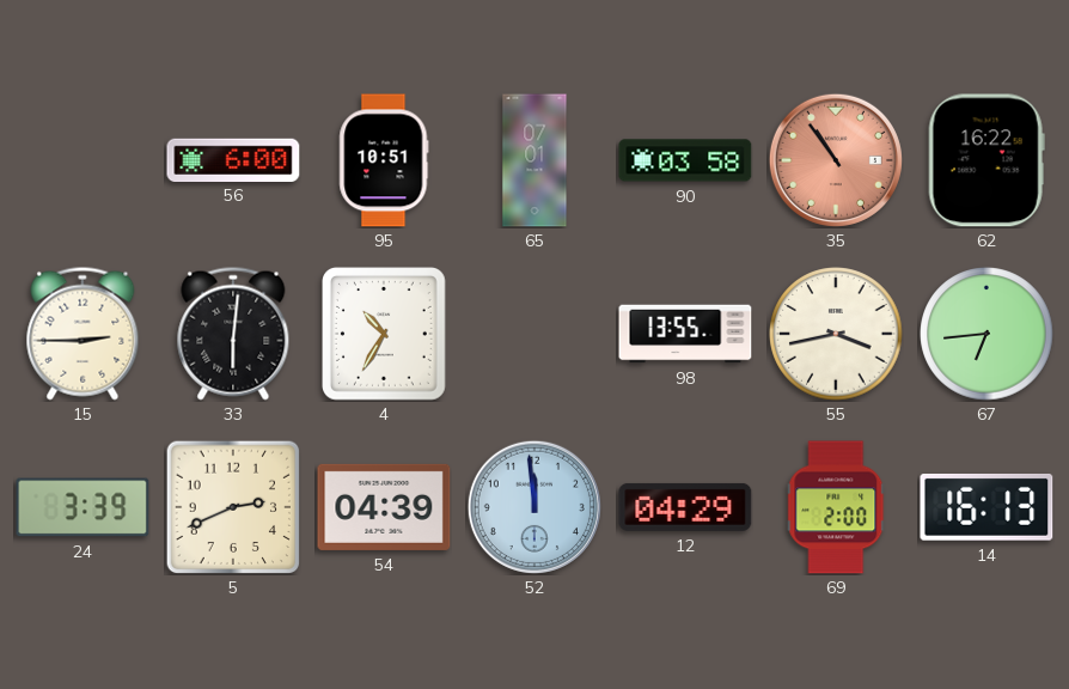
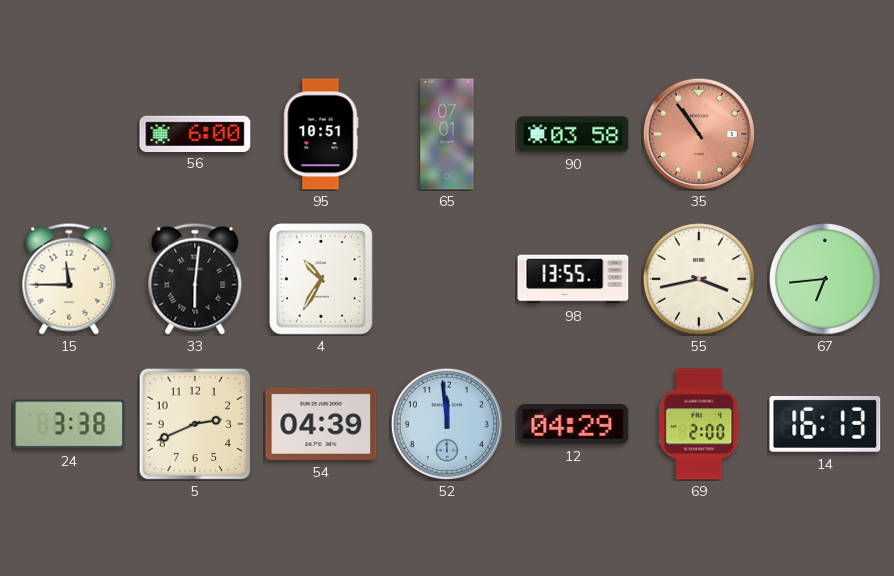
62: 16:22 -> none
15: 2:45 -> 11:45
24: 3:39 -> 3:38
